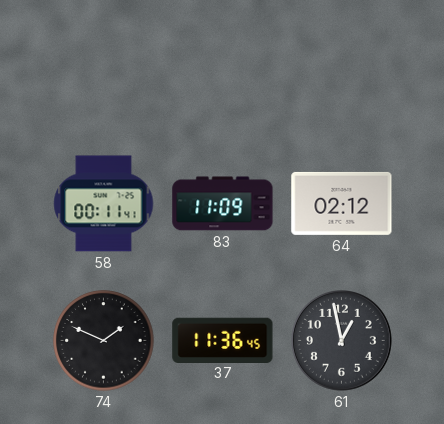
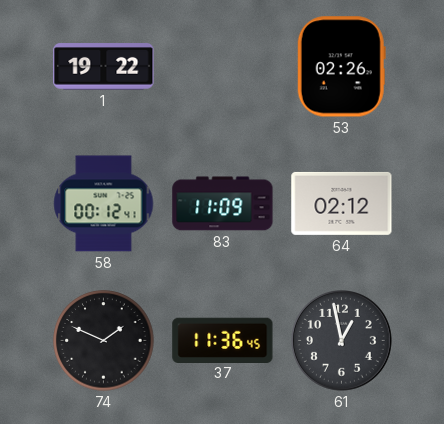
1: none -> 19:22
53: none -> 02:26
58: 00:11 -> 00:12
